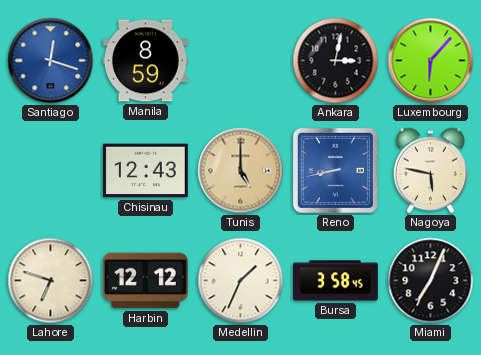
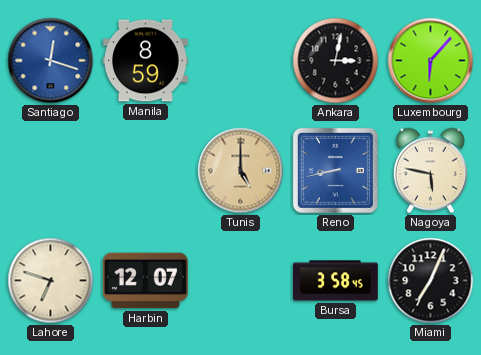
Chisinau: 12:43 -> none
Harbin: 12:12 -> 12:07
Medellin: 1:34 -> none
